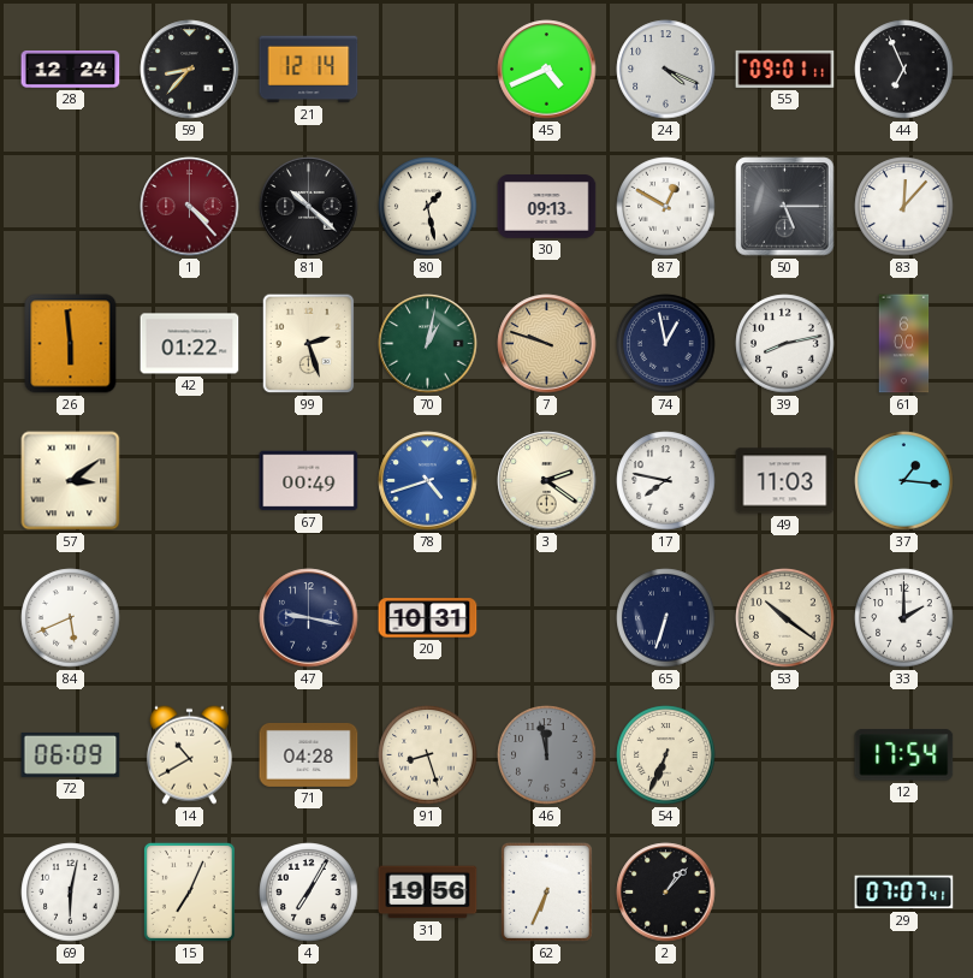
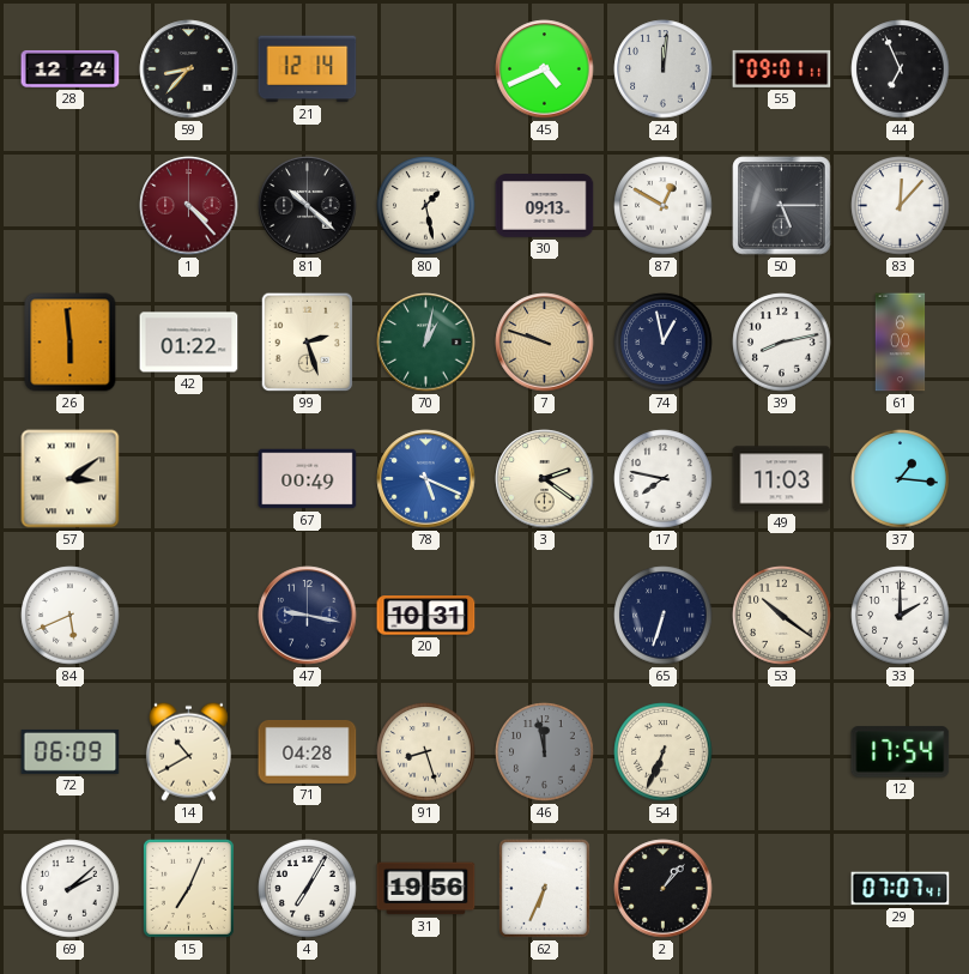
24: 4:19 -> 12:01
78: 4:42 -> 5:19
69: 6:02 -> 2:08
